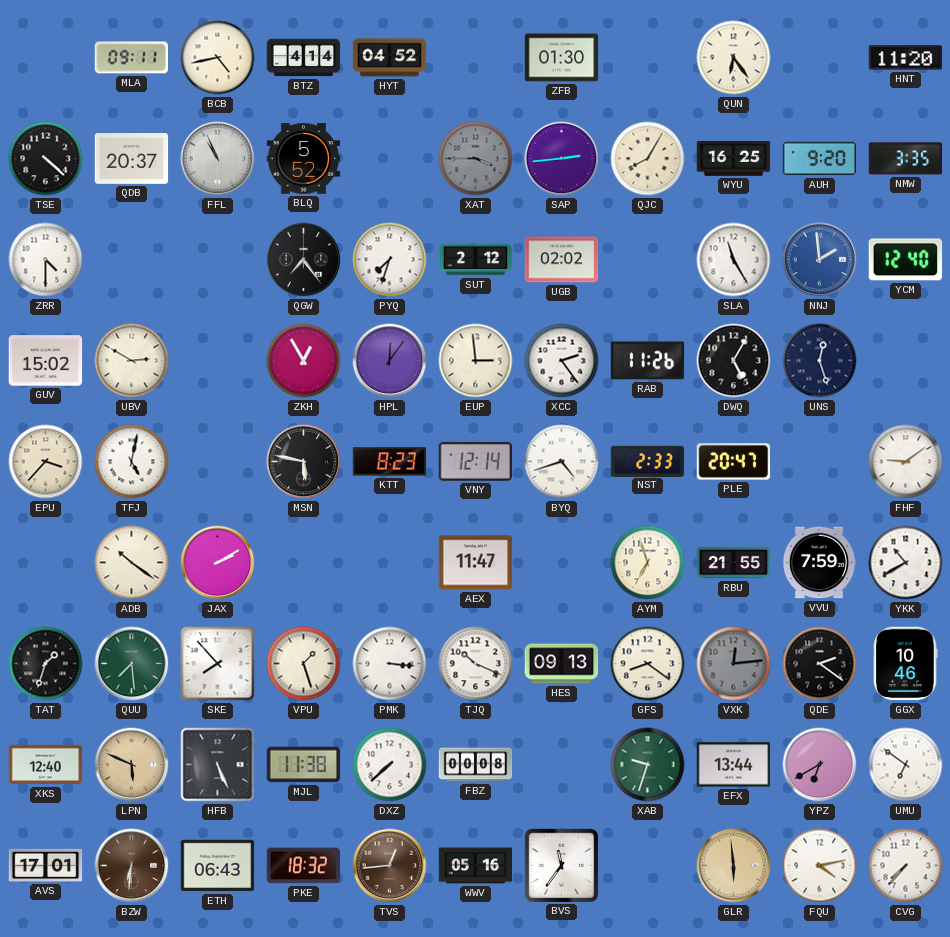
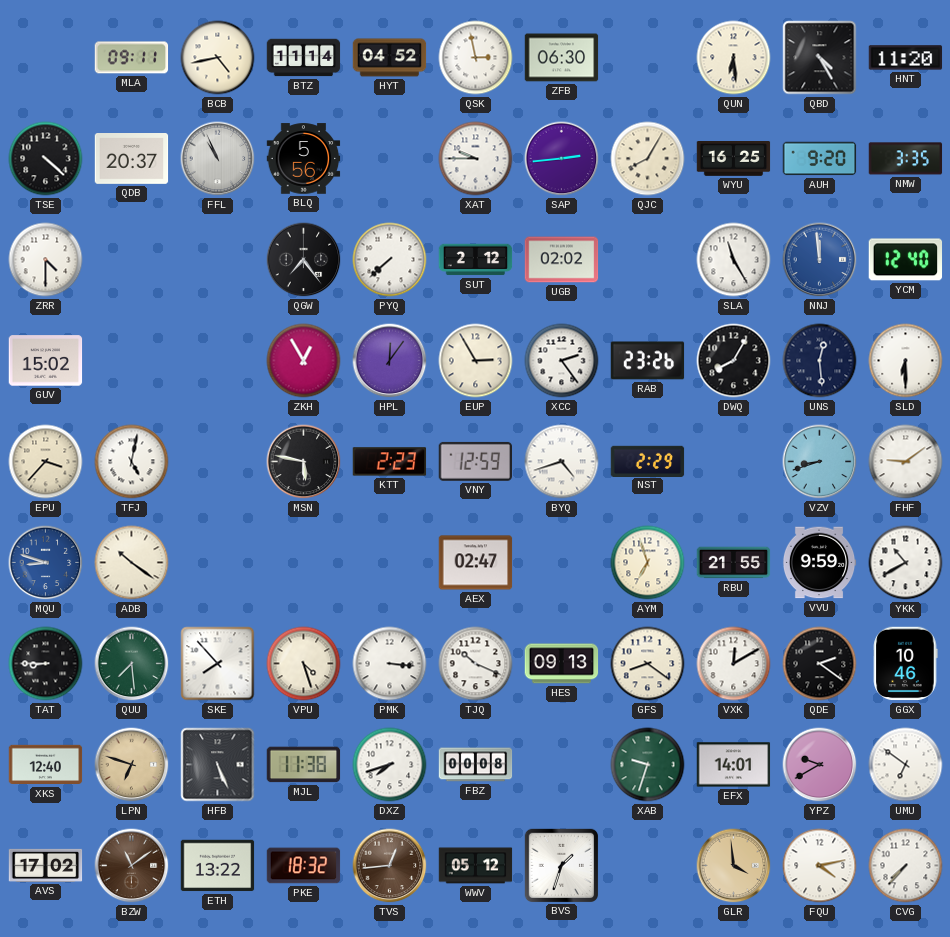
BTZ: 4:14 -> 11:14
QSK: none -> 2:58
ZFB: 01:30 -> 06:30
QUN: 6:24 -> 6:29
QBD: none -> 4:25
BLQ: 5:52 -> 5:56
XAT: 3:45 -> 9:45
XAT dial: grey -> white
PYQ: 7:33 -> 7:38
NNJ: 1:59 -> 11:59
UBV: 2:50 -> none
EUP: 2:59 -> 2:55
RAB: 11:26 -> 23:26
DWQ: 5:05 -> 8:05
UNS: 12:27 -> 12:29
SLD: none -> 6:30
KTT: 8:23 -> 2:23
VNY: 12:14 -> 12:59
NST: 2:33 -> 2:29
PLE: 20:47 -> none
VZV: none -> 8:42
MQU: none -> 8:48
JAX: 2:10 -> none
AEX: 11:47 -> 02:47
VVU: 7:59 -> 9:59
TAT: 1:33 -> 8:45
VPU: 1:27 -> 4:27
VXK: 12:14 -> 12:10
VXK dial: grey -> white
LPN: 5:49 -> 6:48
DXZ: 7:38 -> 7:42
EFX: 13:44 -> 14:01
YPZ: 6:40 -> 9:40
AVS: 17:01 -> 17:02
BZW: 6:31 -> 11:09
ETH: 06:43 -> 13:22
WWV: 05:16 -> 05:12
BVS: 11:36 -> 1:33
GLR: 5:59 -> 3:59
